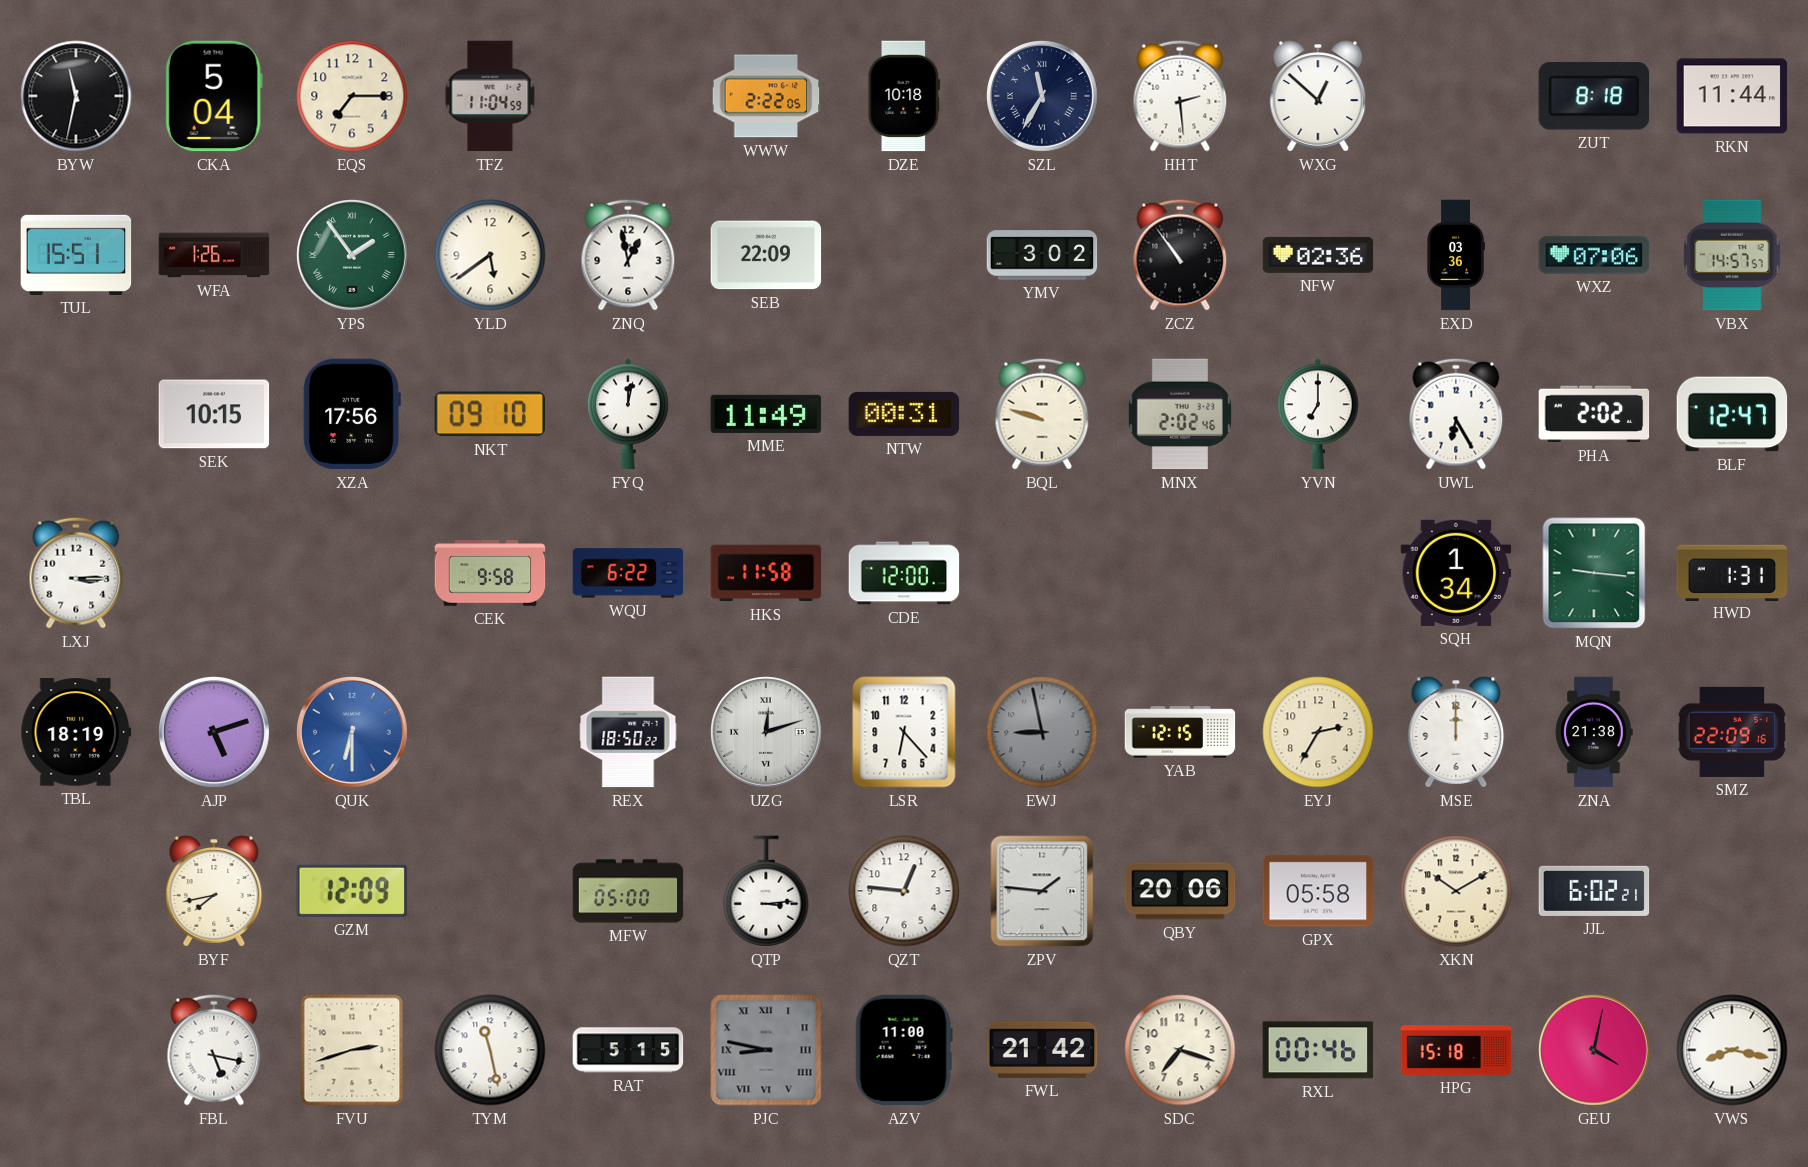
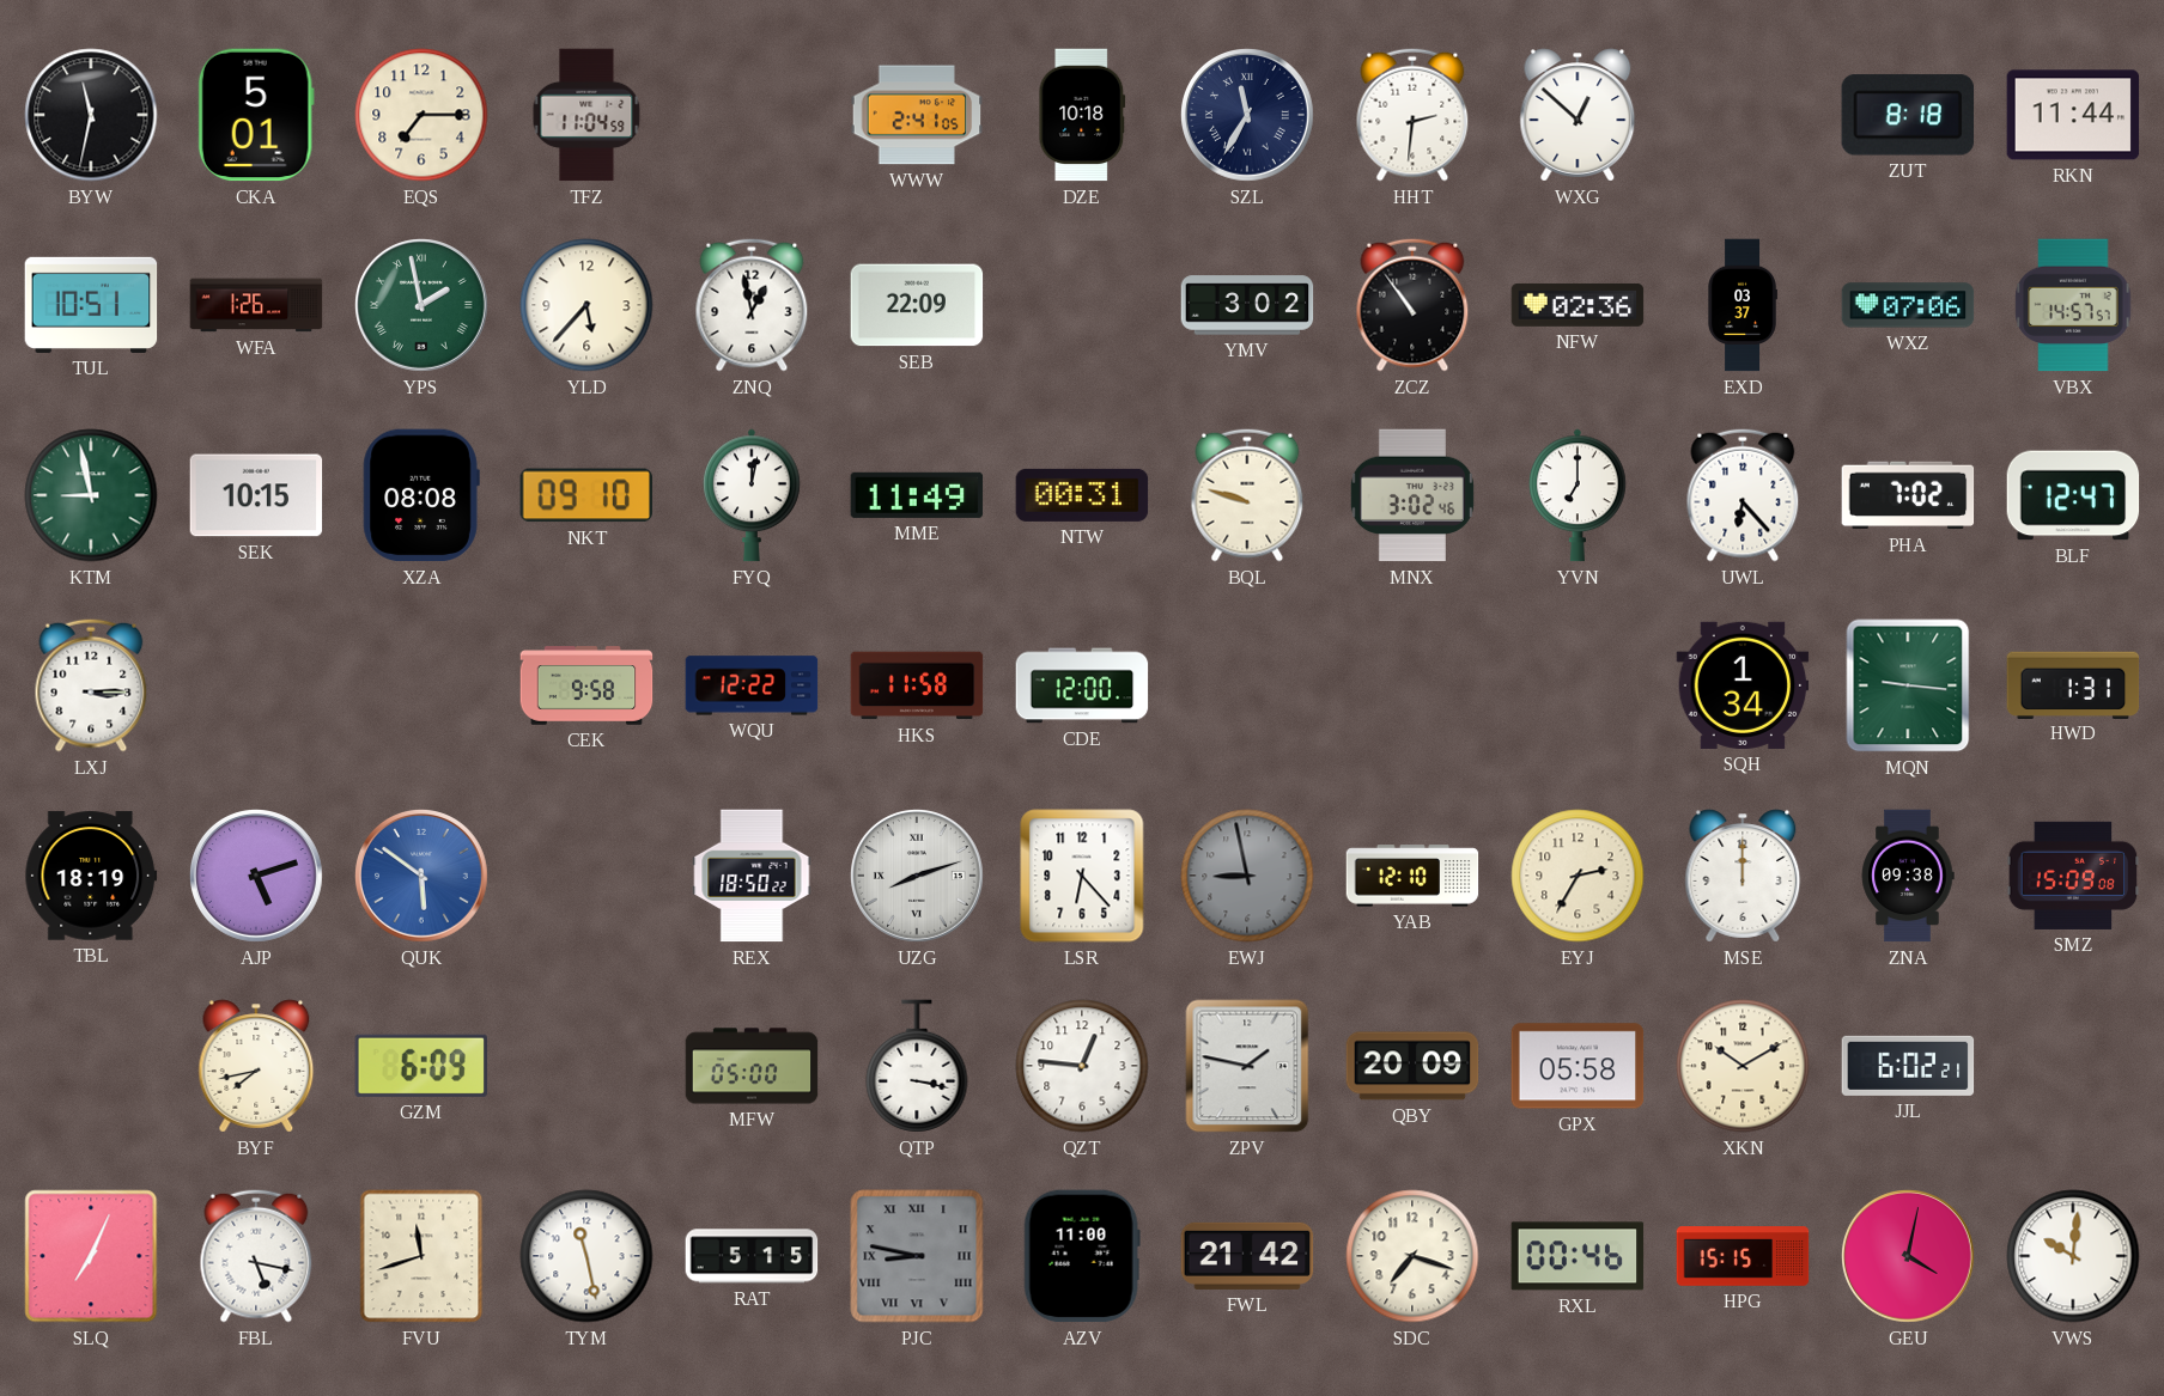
CKA: 5:04 -> 5:01
WWW: 2:22 -> 2:41
HHT: 2:29 -> 2:31
TUL: 15:51 -> 10:51
YPS: 1:54 -> 1:58
YLD: 5:39 -> 5:37
EXD: 03:36 -> 03:37
KTM: none -> 8:58
XZA: 17:56 -> 08:08
MNX: 2:02 -> 3:02
UWL: 6:25 -> 6:23
PHA: 2:02 -> 7:02
WQU: 6:22 -> 12:22
QUK: 6:30 -> 5:51
UZG: 12:12 -> 8:12
YAB: 12:15 -> 12:10
ZNA: 21:38 -> 09:38
SMZ: 22:09 -> 15:09
GZM: 12:09 -> 6:09
QTP: 3:14 -> 3:17
ZPV: 1:46 -> 1:47
QBY: 20:06 -> 20:09
SLQ: none -> 7:04
FVU: 2:42 -> 11:42
HPG: 15:18 -> 15:15
VWS: 8:17 -> 10:01
